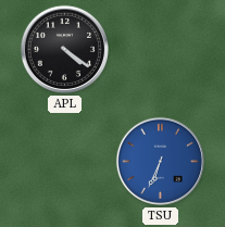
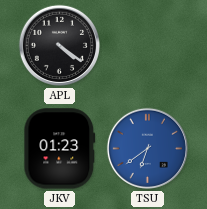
JKV: none -> 01:23
TSU: 6:34 -> 6:39
